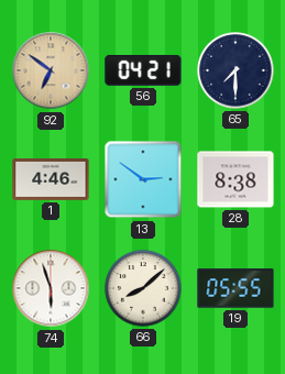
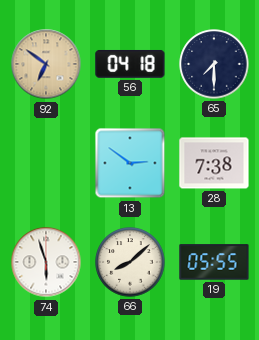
56: 04:21 -> 04:18
1: 4:46 -> none
28: 8:38 -> 7:38
